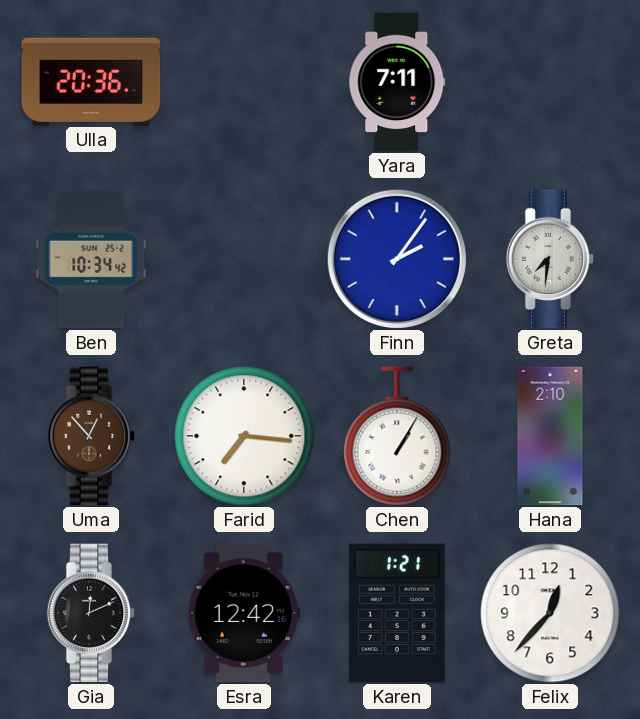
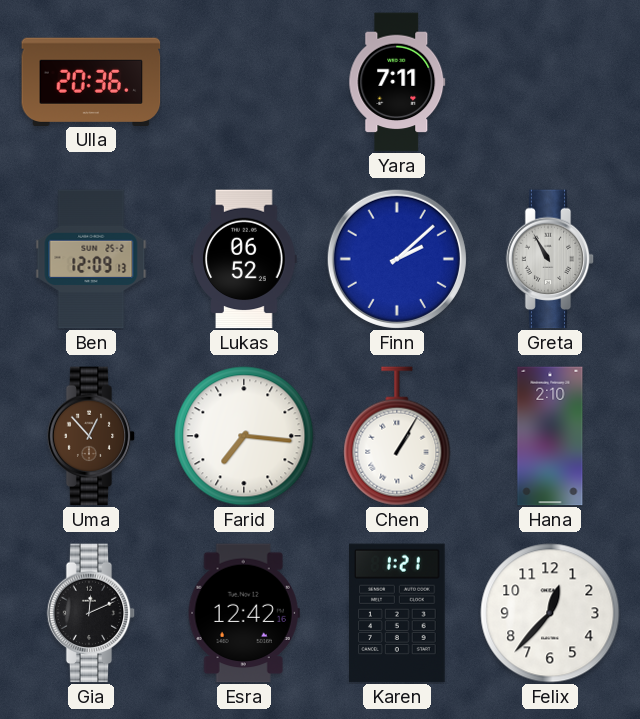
Ben: 10:34 -> 12:09
Lukas: none -> 06:52
Finn: 2:06 -> 2:08
Greta: 7:31 -> 10:55
